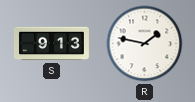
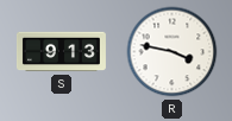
R: 1:47 -> 3:47
